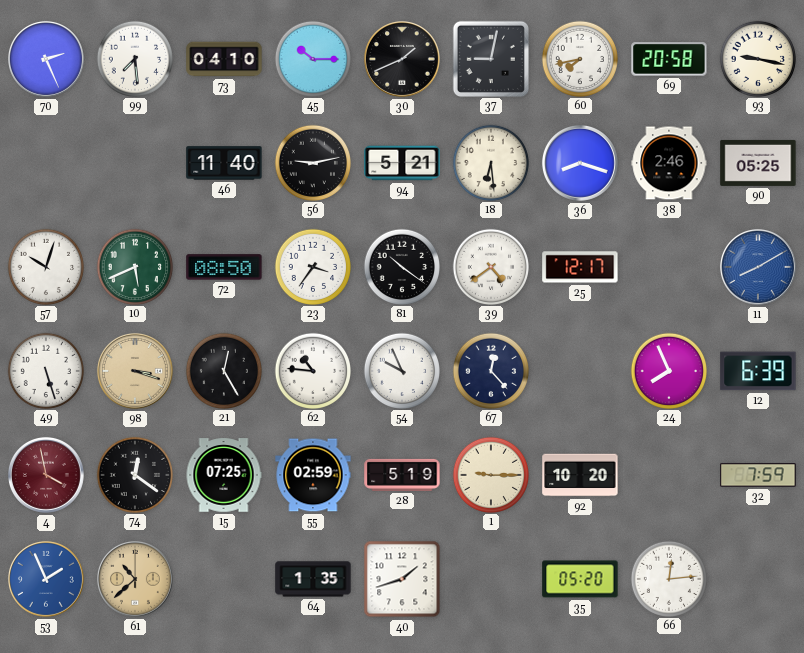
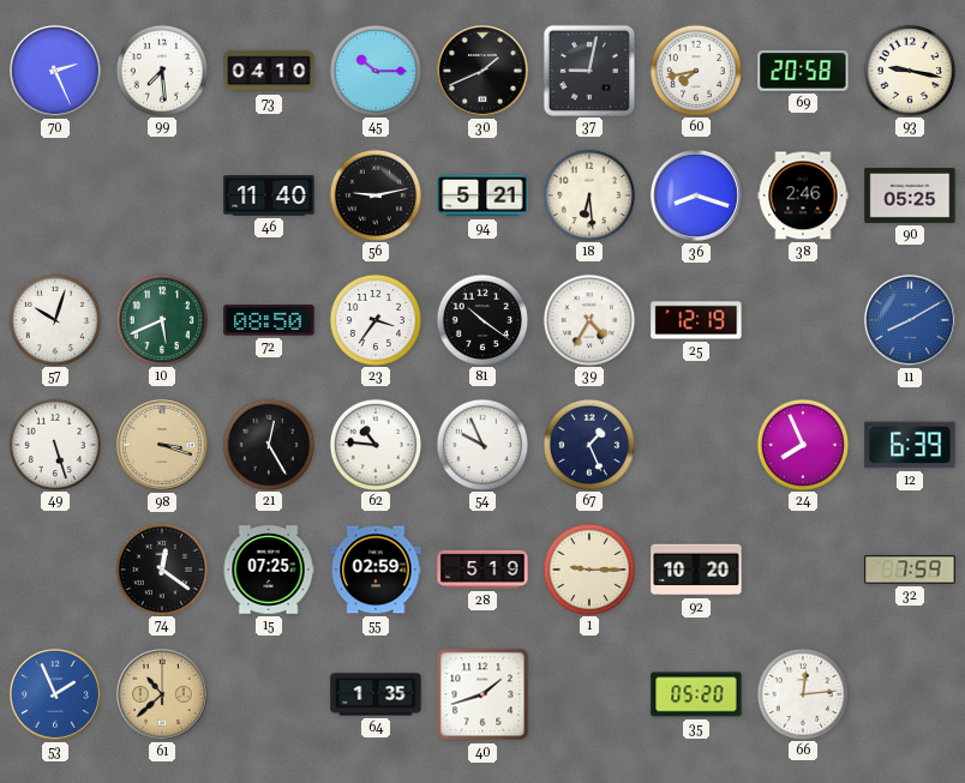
39: 4:39 -> 4:35
25: 12:17 -> 12:19
67: 12:23 -> 1:26
4: 3:58 -> none
